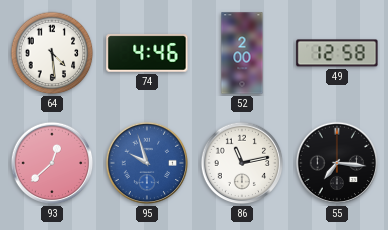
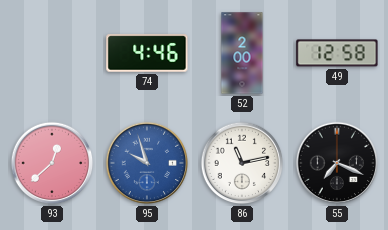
64: 4:29 -> none
55: 7:16 -> 7:19
